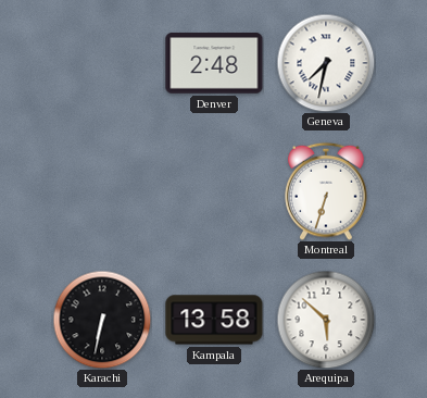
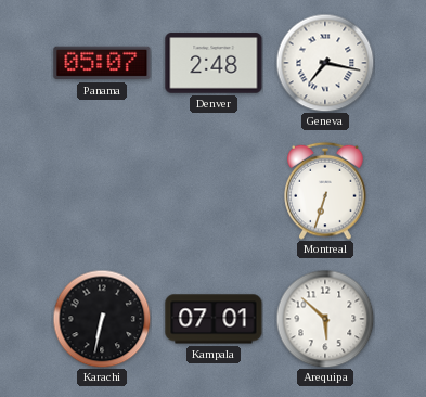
Panama: none -> 05:07
Geneva: 7:32 -> 7:17
Kampala: 13:58 -> 07:01
